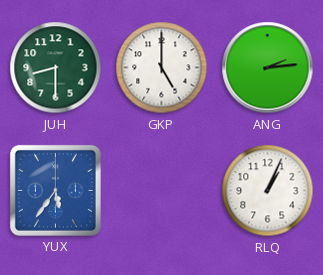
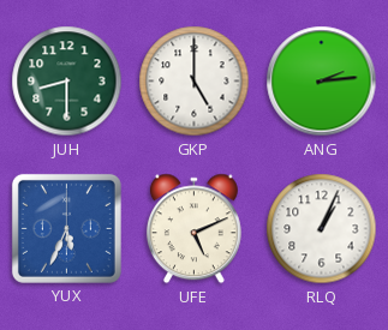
YUX: 5:36 -> 5:34
UFE: none -> 5:11
